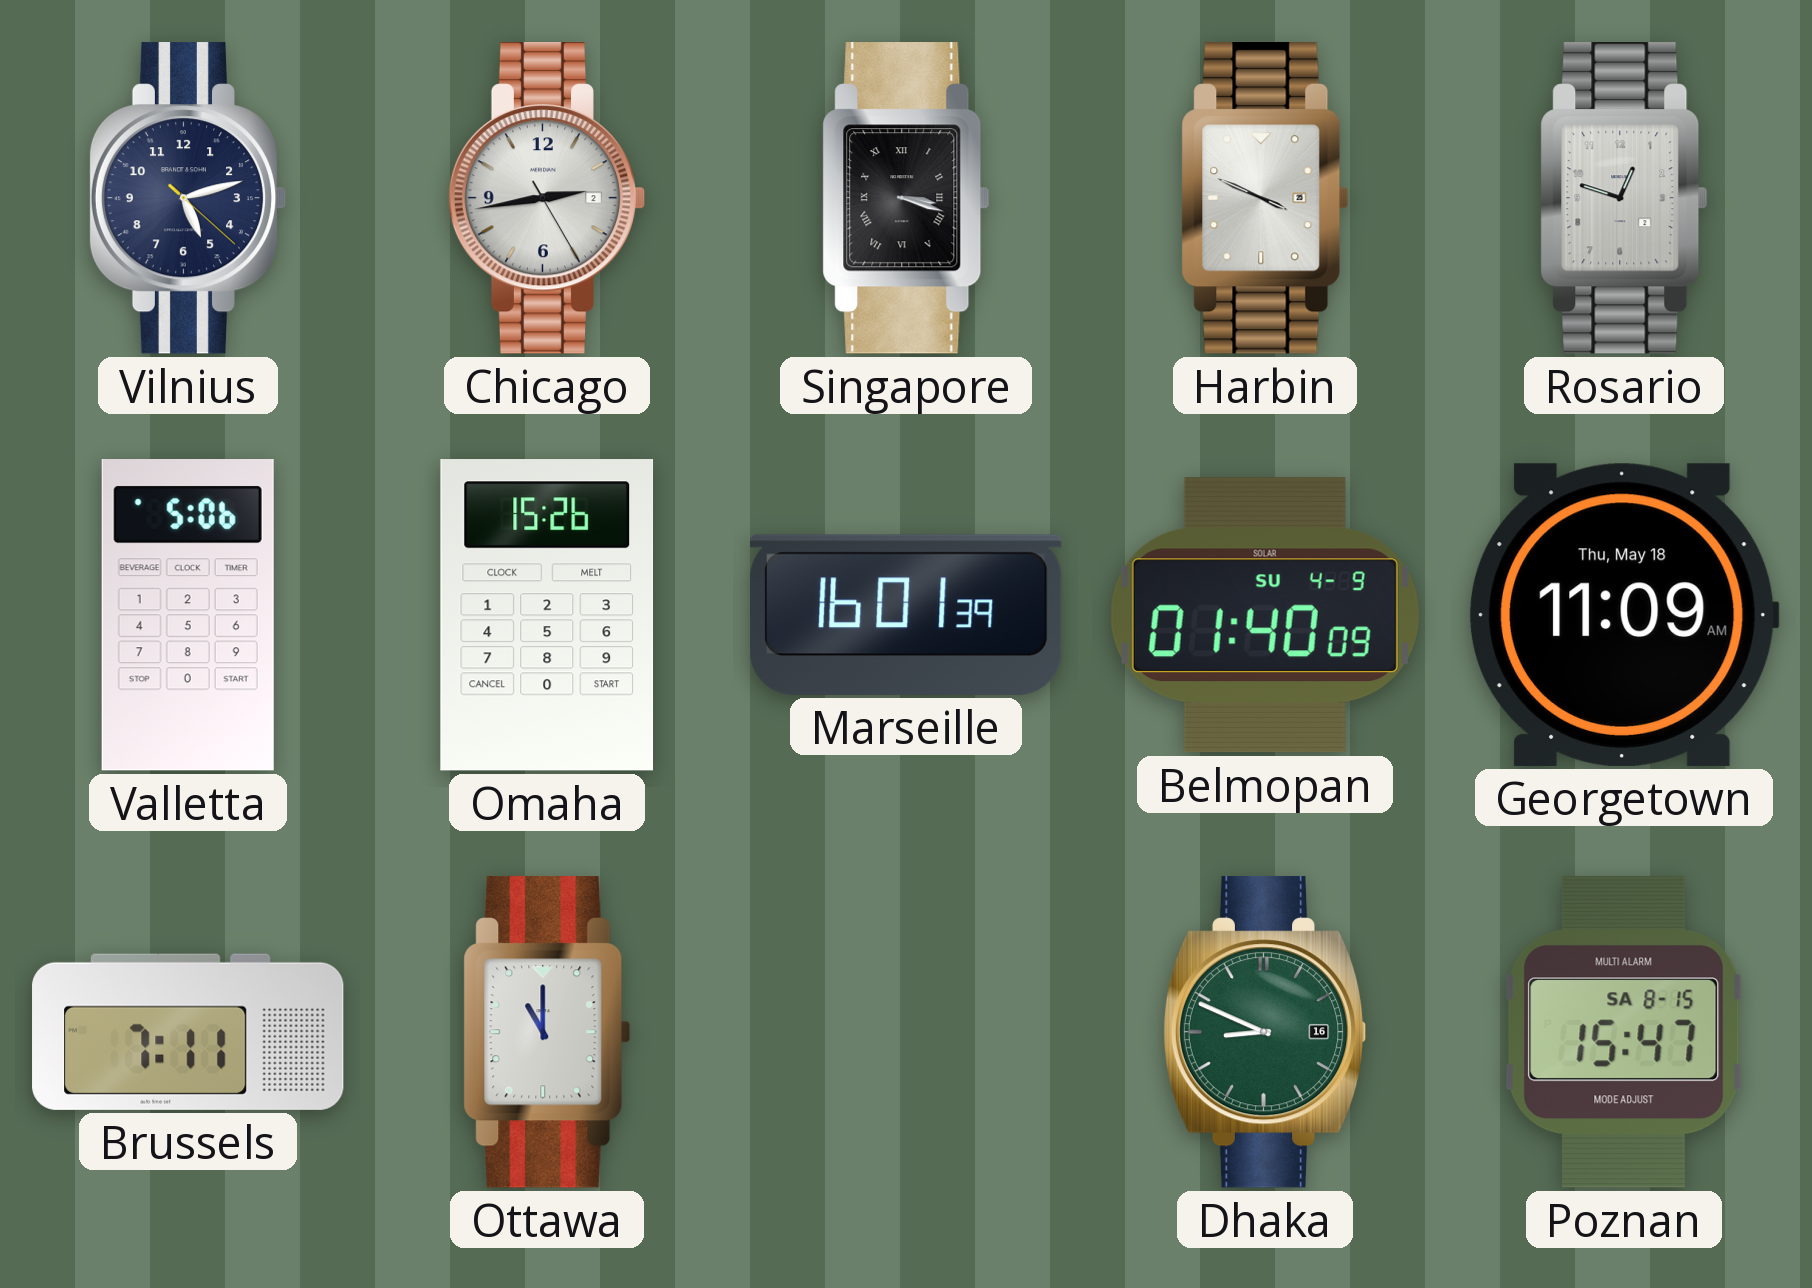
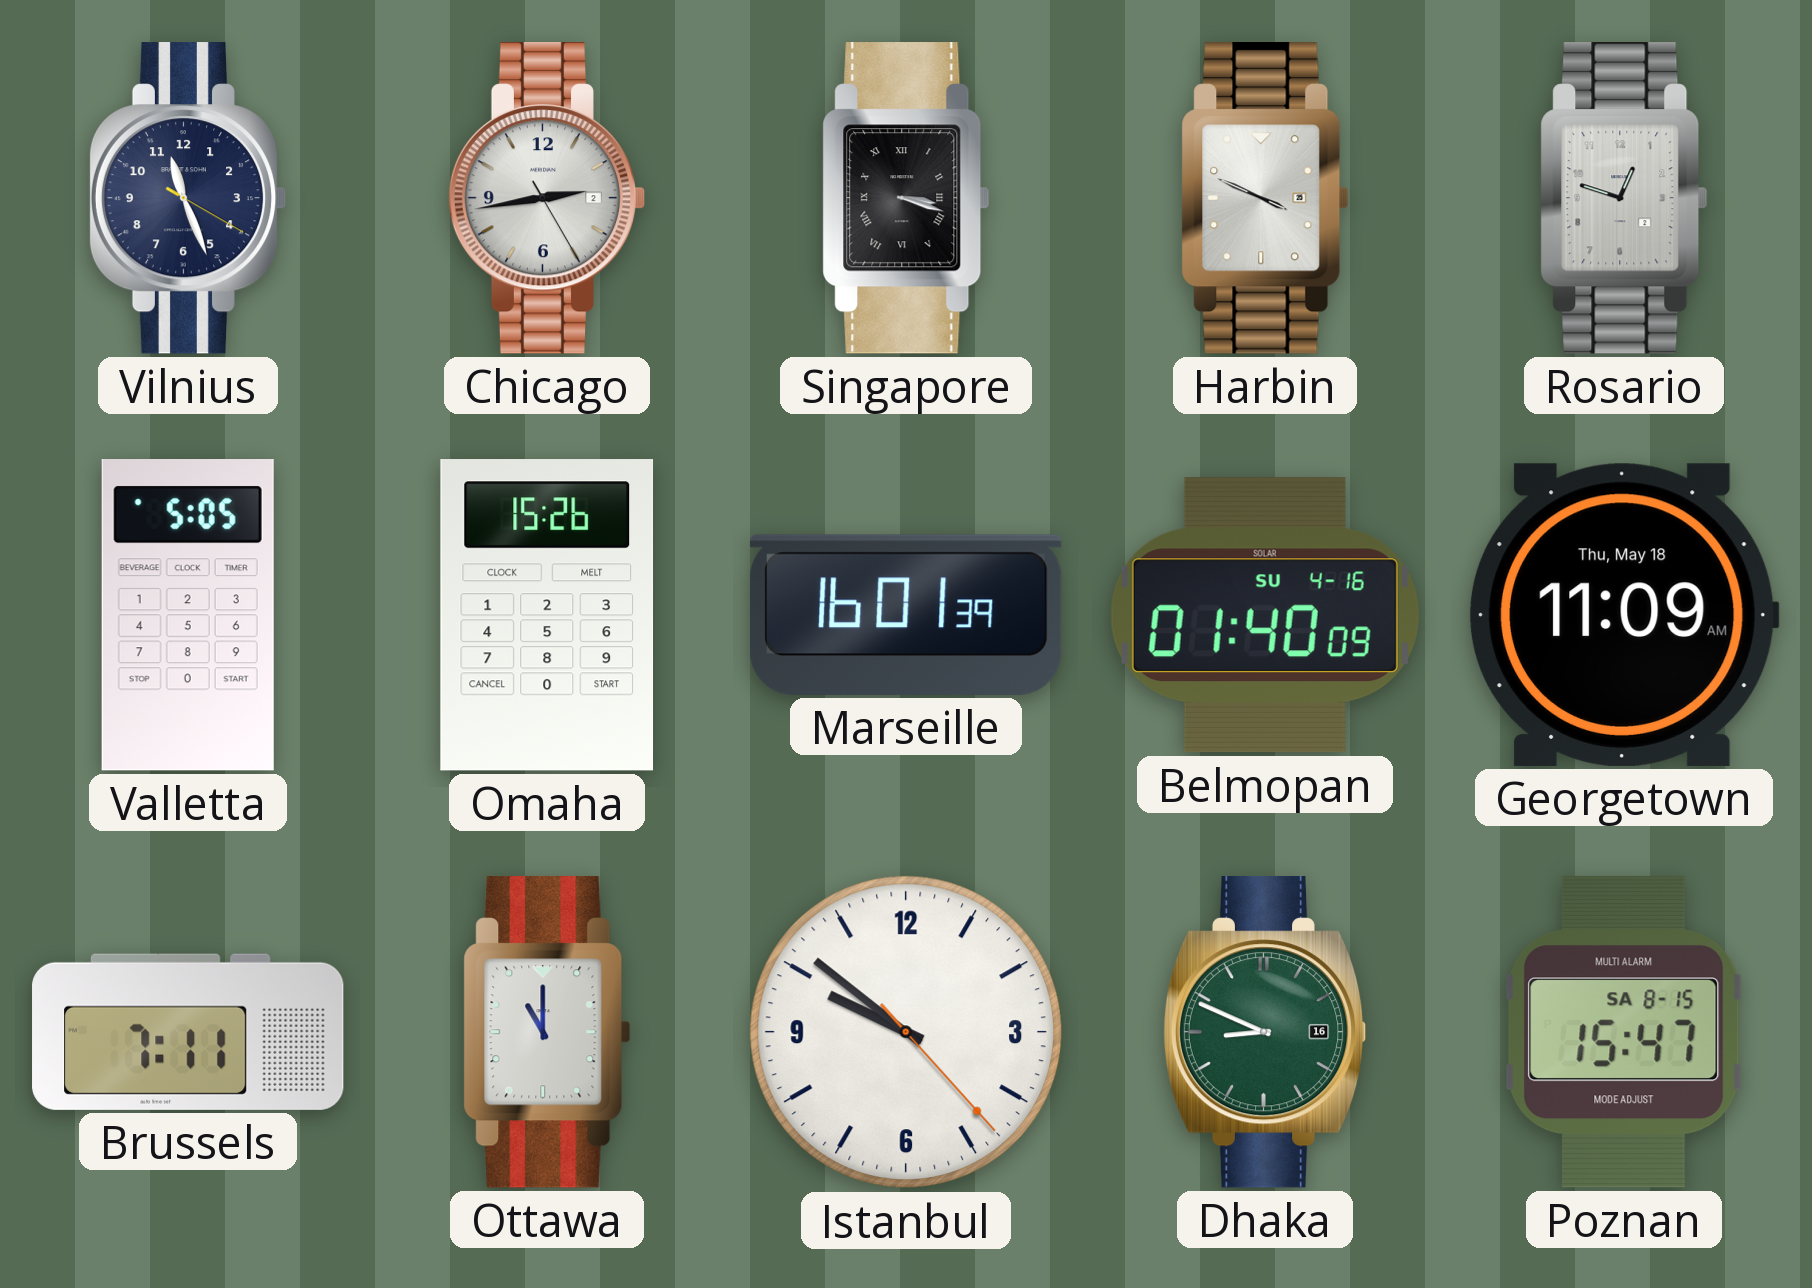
Vilnius: 5:12 -> 11:26
Valletta: 5:06 -> 5:05
Belmopan date: SU 4-9 -> SU 4-16
Istanbul: none -> 9:51
